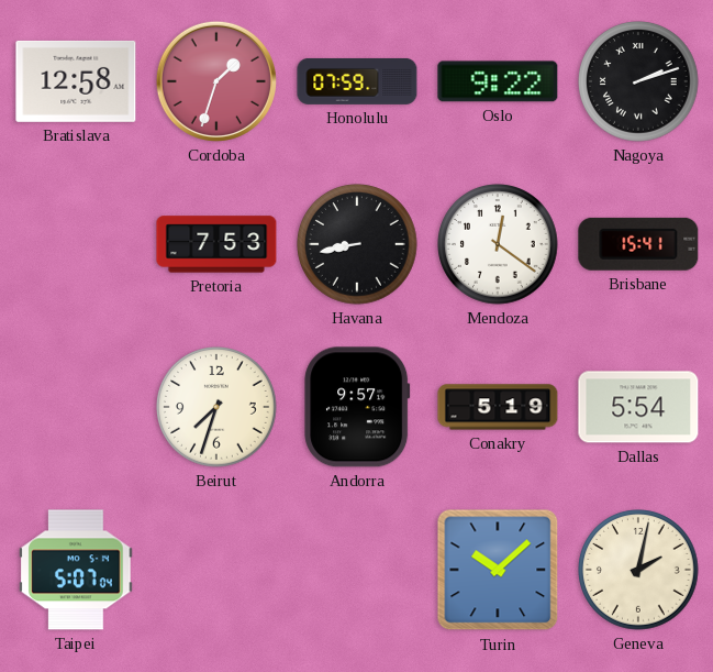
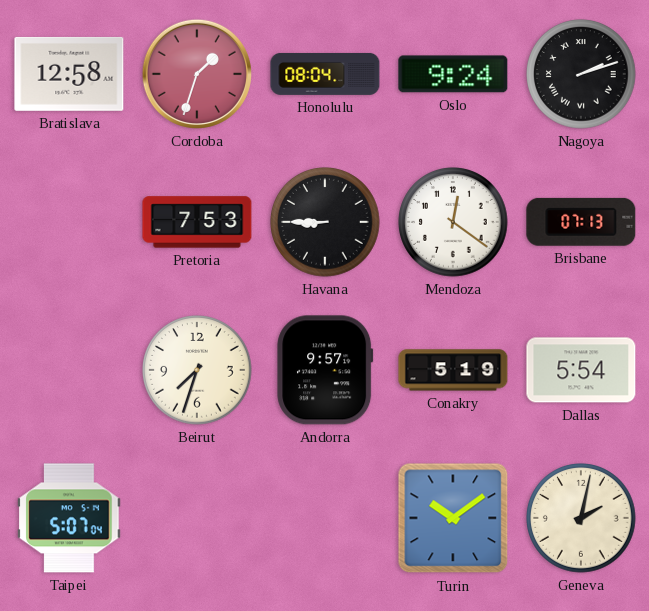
Honolulu: 07:59 -> 08:04
Oslo: 9:22 -> 9:24
Havana: 8:43 -> 8:45
Brisbane: 15:41 -> 07:13
Turin: 10:08 -> 10:09
